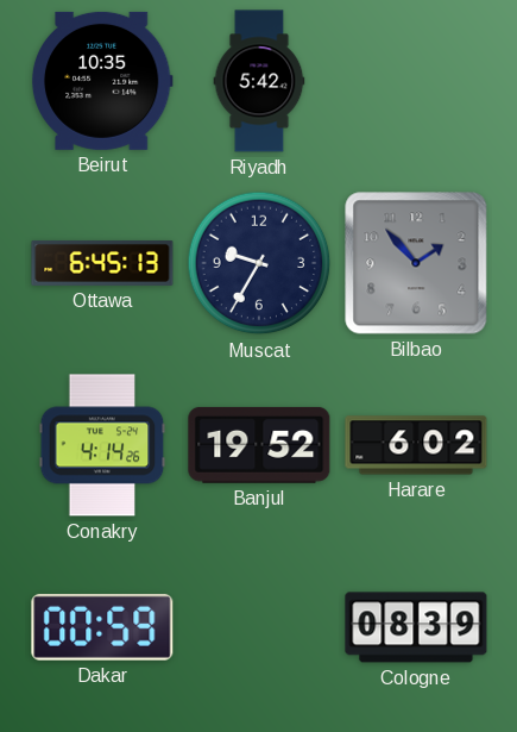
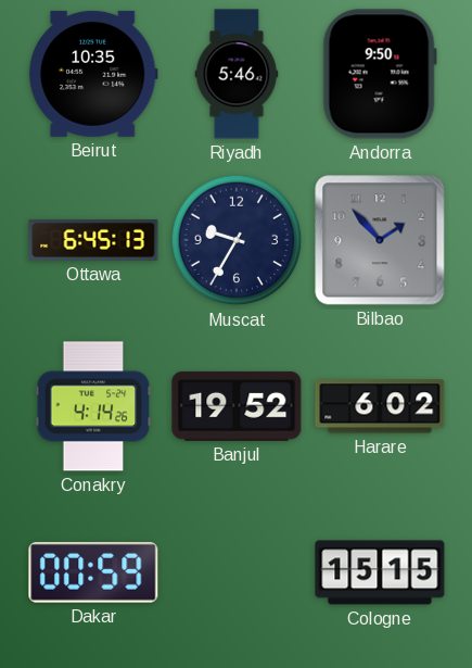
Riyadh: 5:42 -> 5:46
Andorra: none -> 9:50
Cologne: 08:39 -> 15:15
